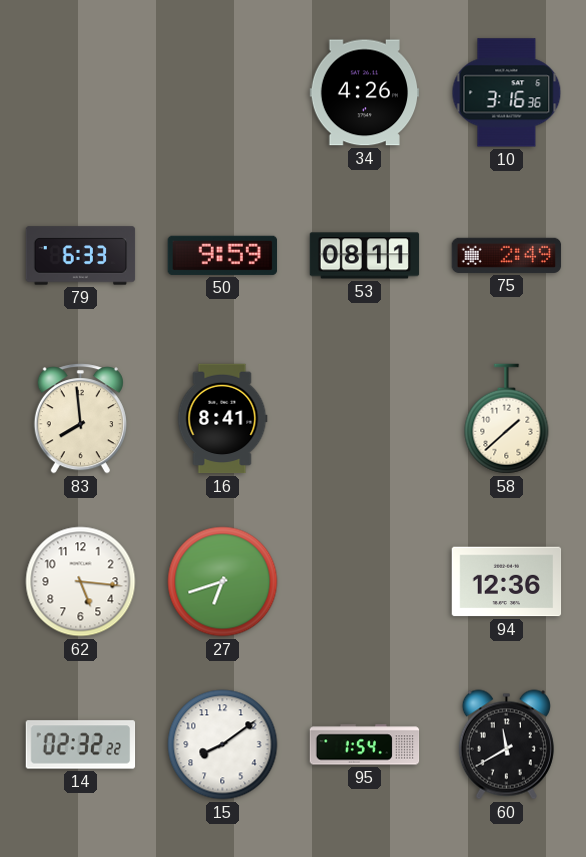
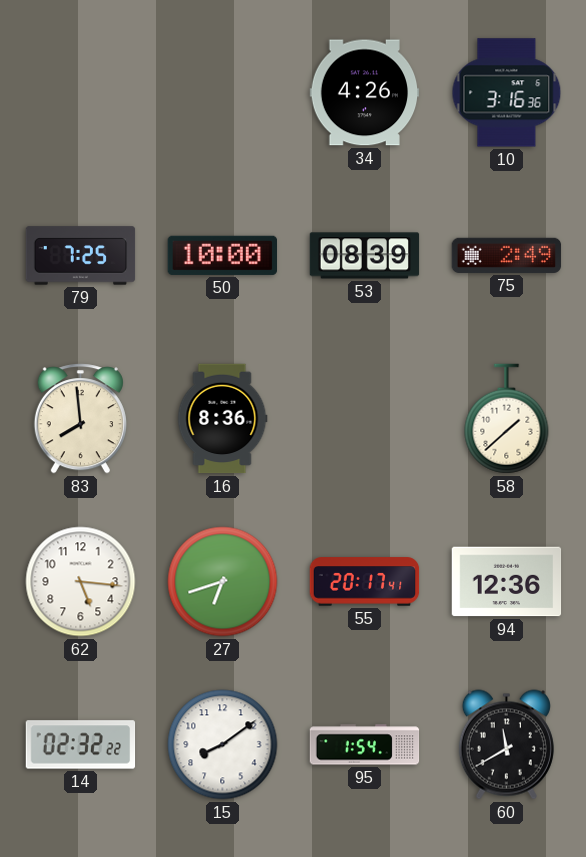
79: 6:33 -> 7:25
50: 9:59 -> 10:00
53: 08:11 -> 08:39
16: 8:41 -> 8:36
55: none -> 20:17
